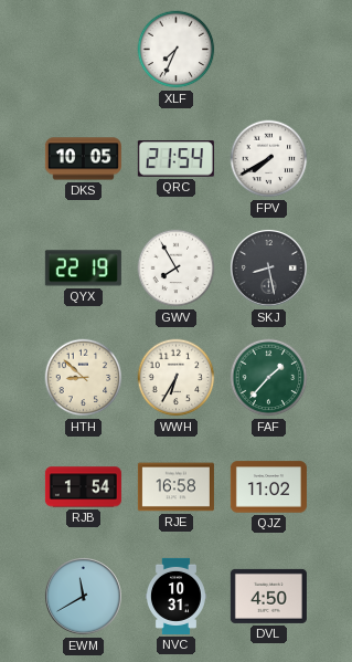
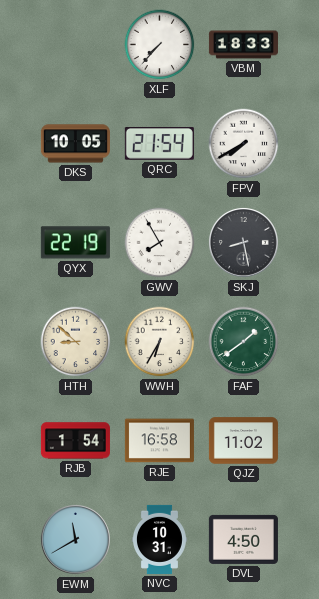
XLF: 7:34 -> 7:37
VBM: none -> 18:33
FAF: 1:37 -> 1:39
